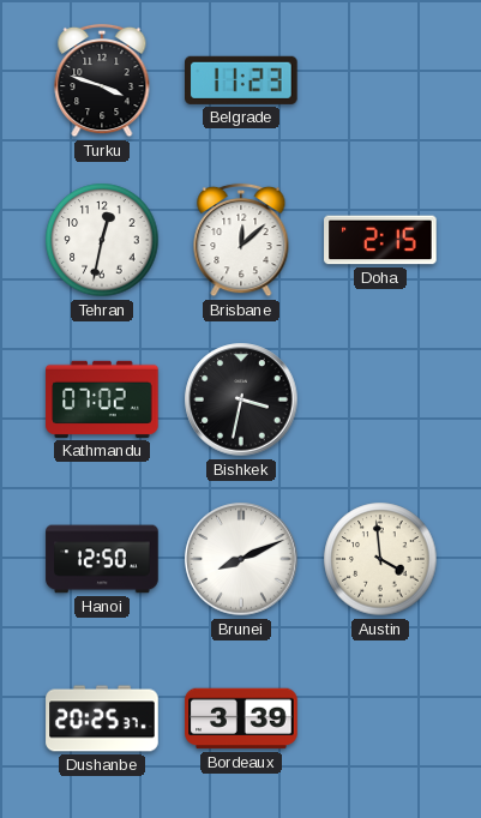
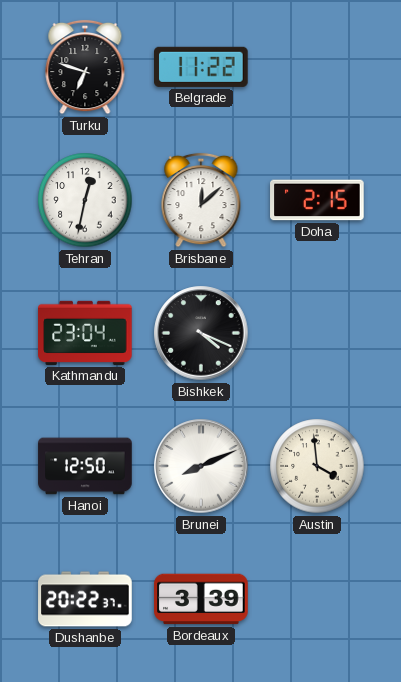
Turku: 3:48 -> 6:48
Belgrade: 11:23 -> 11:22
Kathmandu: 07:02 -> 23:04
Bishkek: 3:32 -> 4:19
Dushanbe: 20:25 -> 20:22
